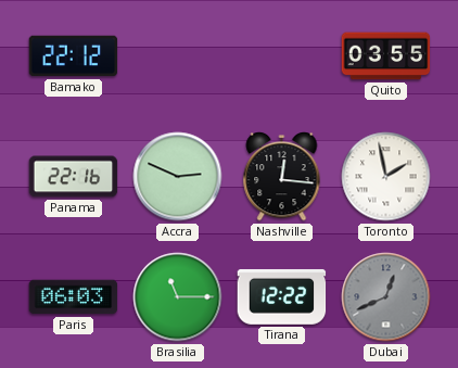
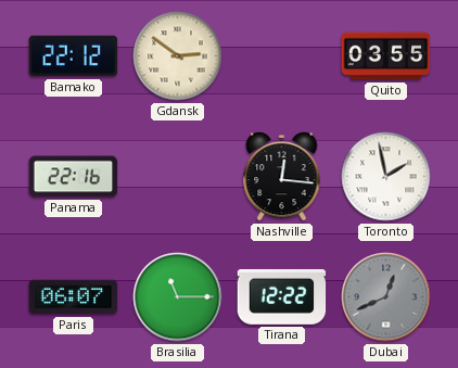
Gdansk: none -> 2:51
Accra: 2:49 -> none
Paris: 06:03 -> 06:07
